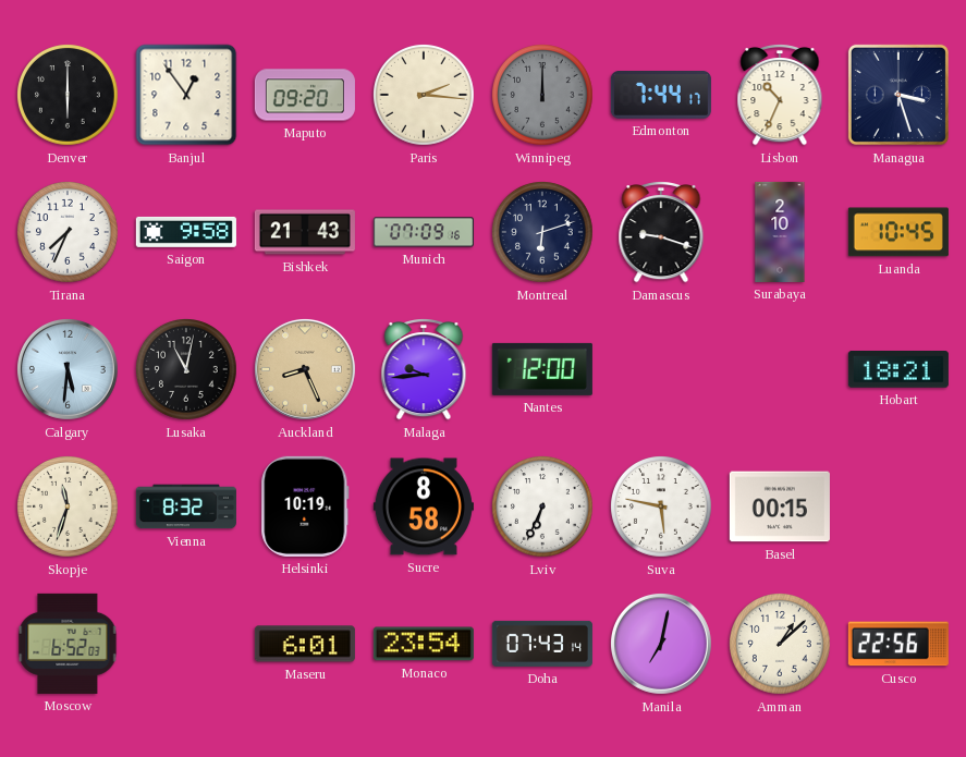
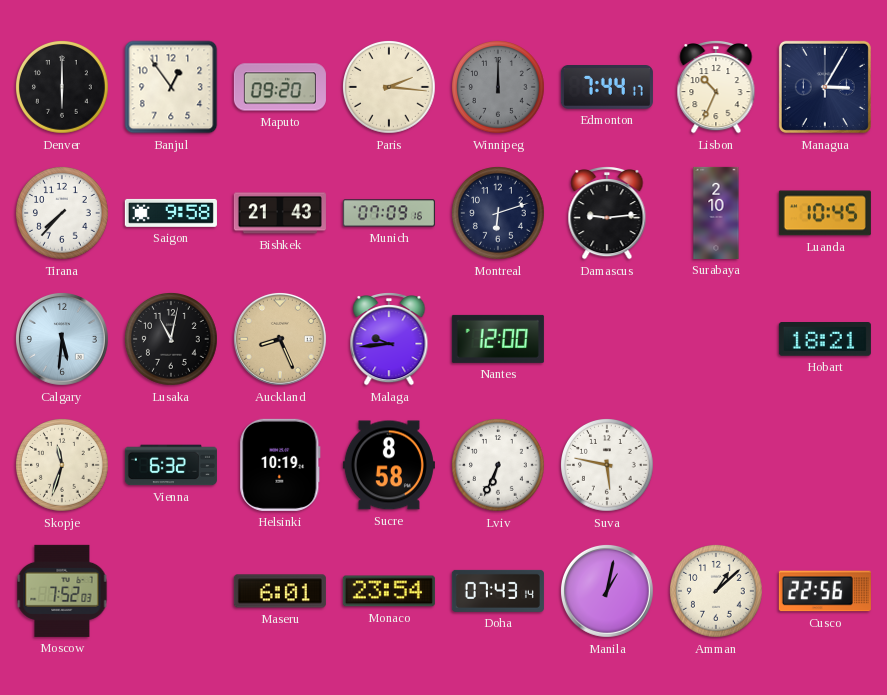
Managua: 3:27 -> 3:05
Tirana: 7:34 -> 7:37
Damascus: 9:18 -> 9:14
Vienna: 8:32 -> 6:32
Basel: 00:15 -> none
Moscow: 6:52 -> 7:52
Manila: 7:02 -> 1:02
